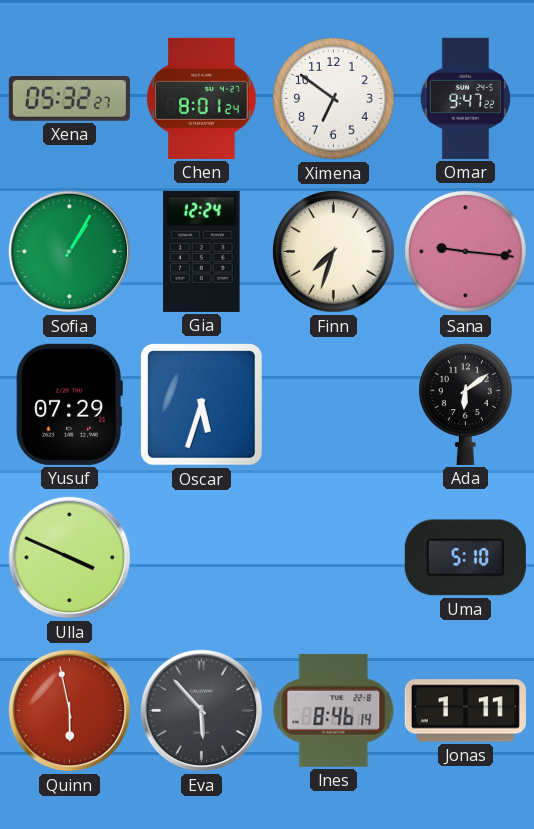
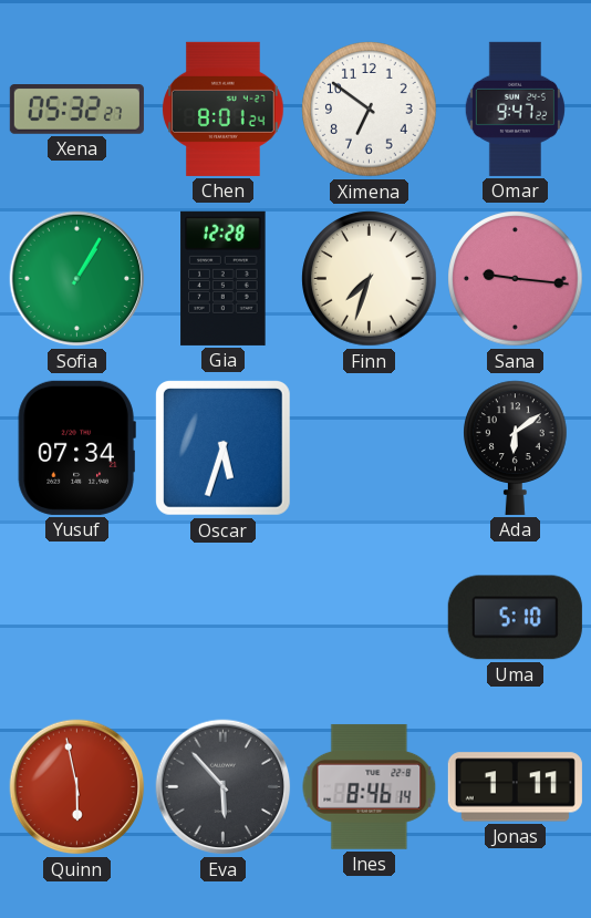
Gia: 12:24 -> 12:28
Yusuf: 07:29 -> 07:34
Ulla: 3:49 -> none
